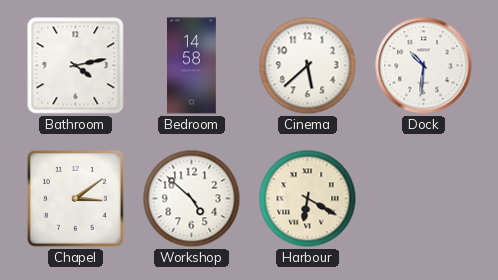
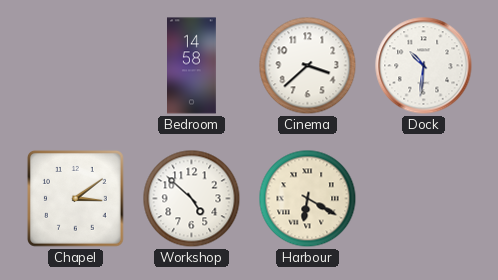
Bathroom: 4:13 -> none
Cinema: 5:38 -> 3:38
